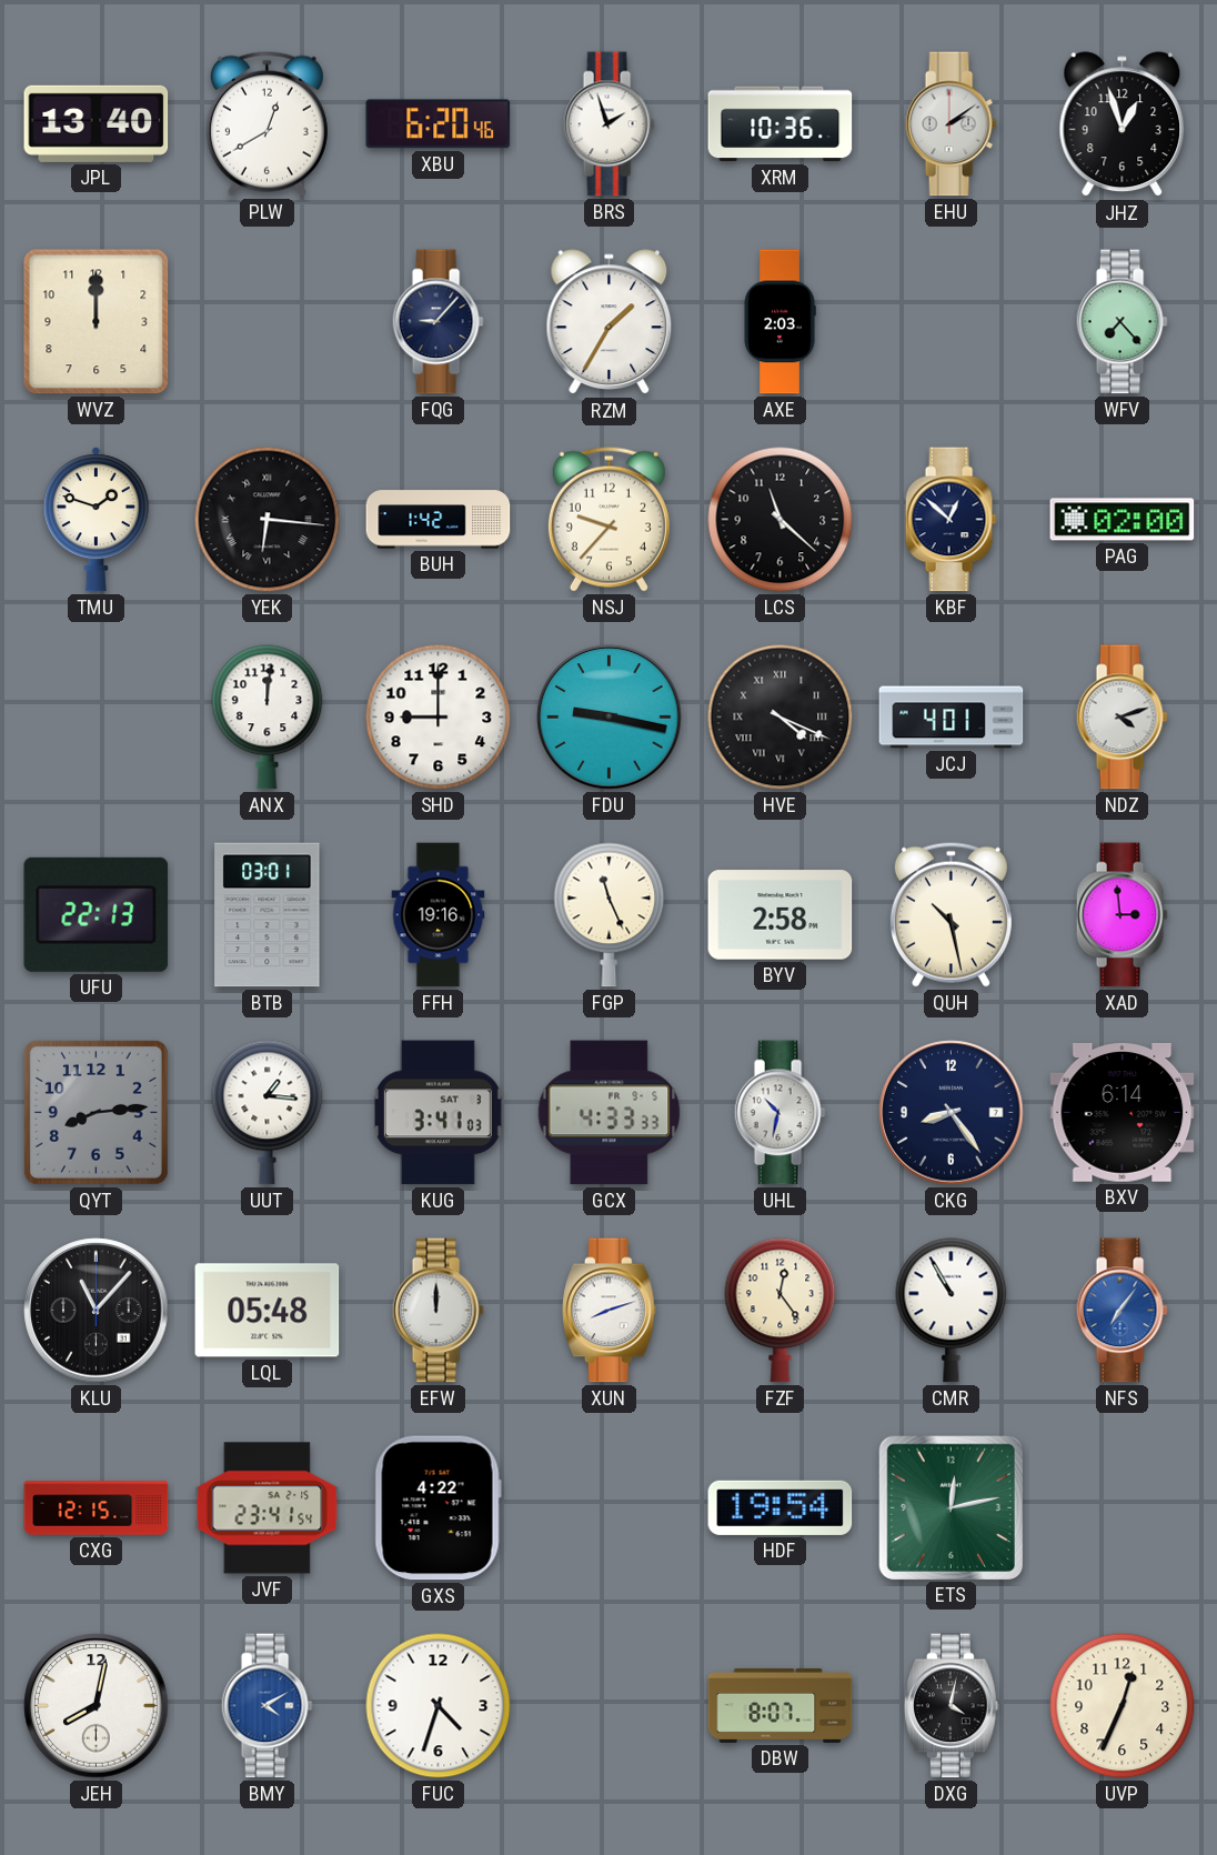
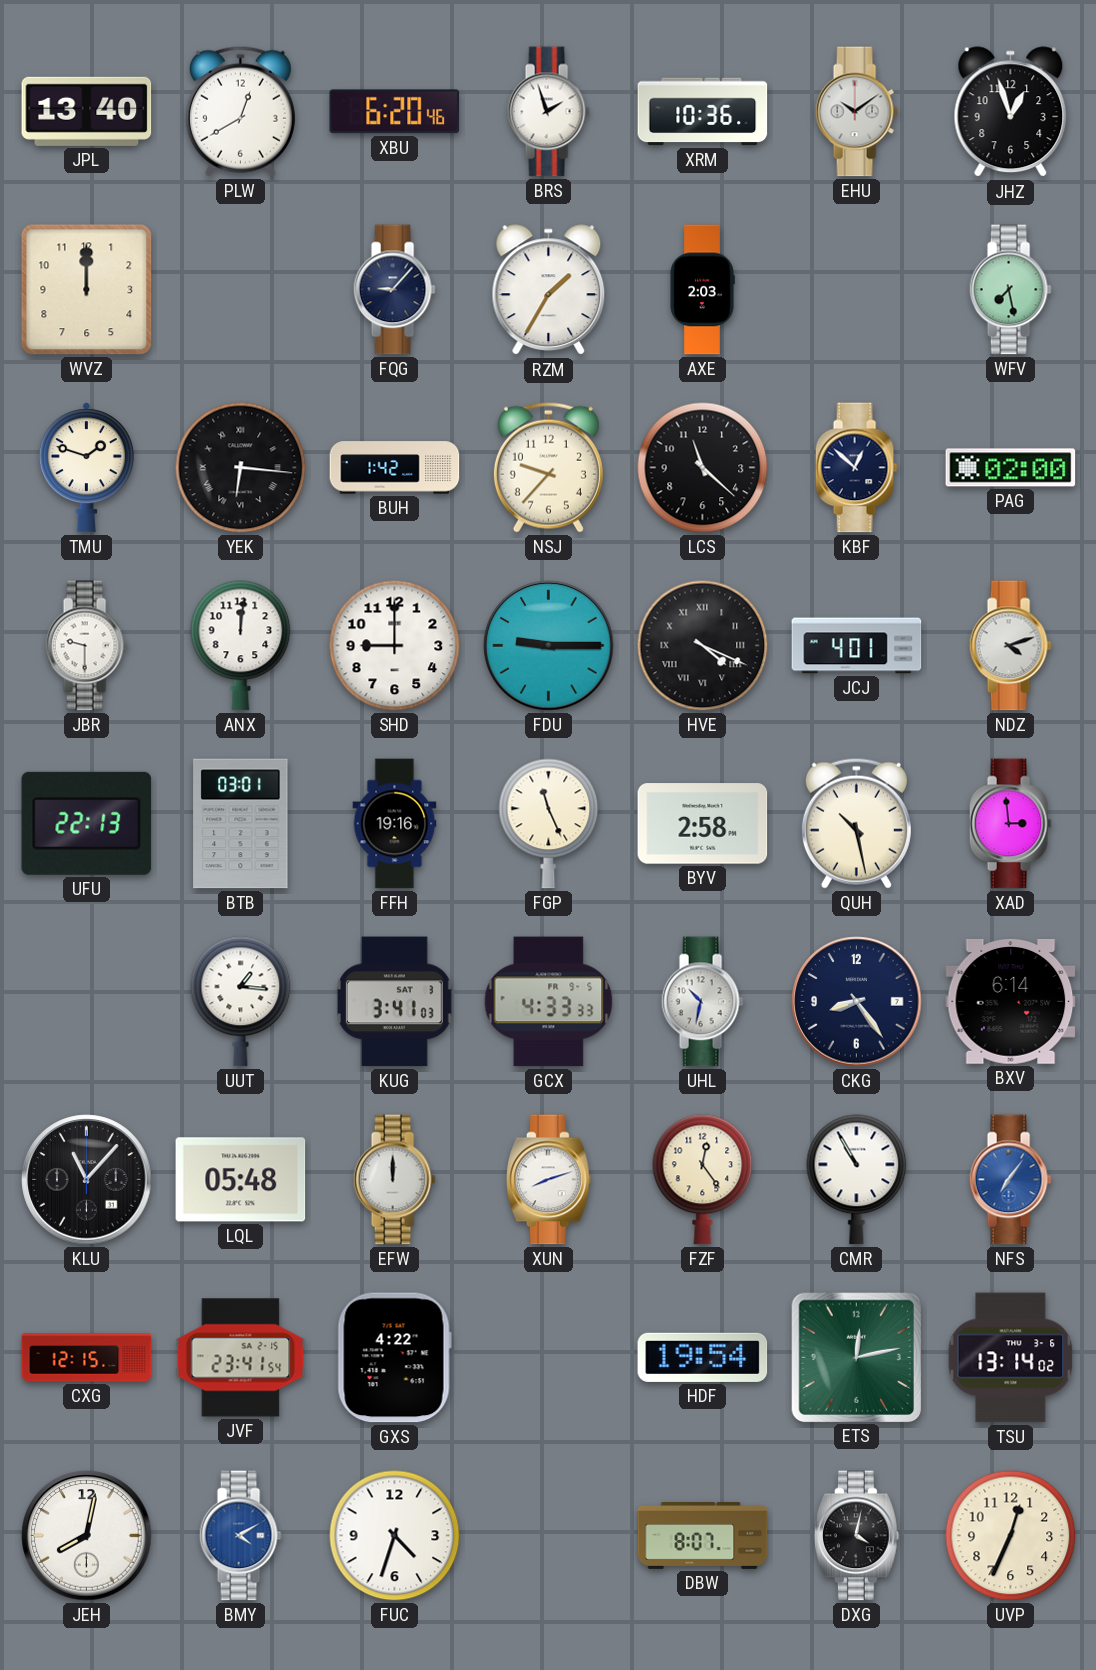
EHU: 2:09 -> 10:09
WFV: 7:23 -> 7:28
JBR: none -> 9:30
FDU: 9:17 -> 9:15
QYT: 8:14 -> none
TSU: none -> 13:14
